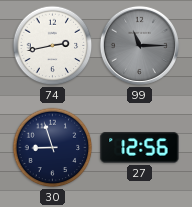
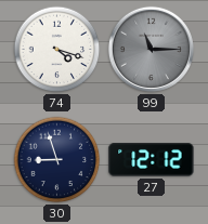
74: 2:43 -> 4:18
27: 12:56 -> 12:12
